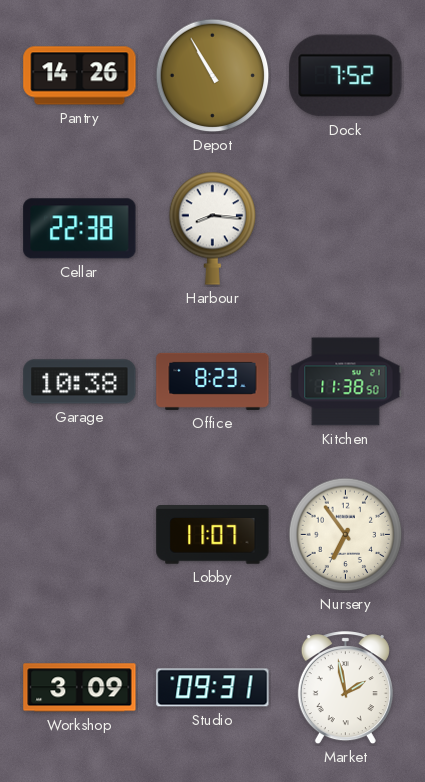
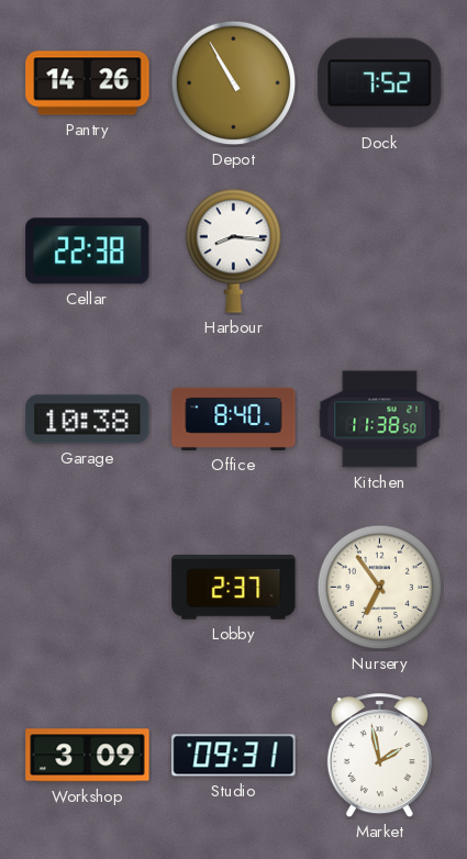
Office: 8:23 -> 8:40
Lobby: 11:07 -> 2:37
